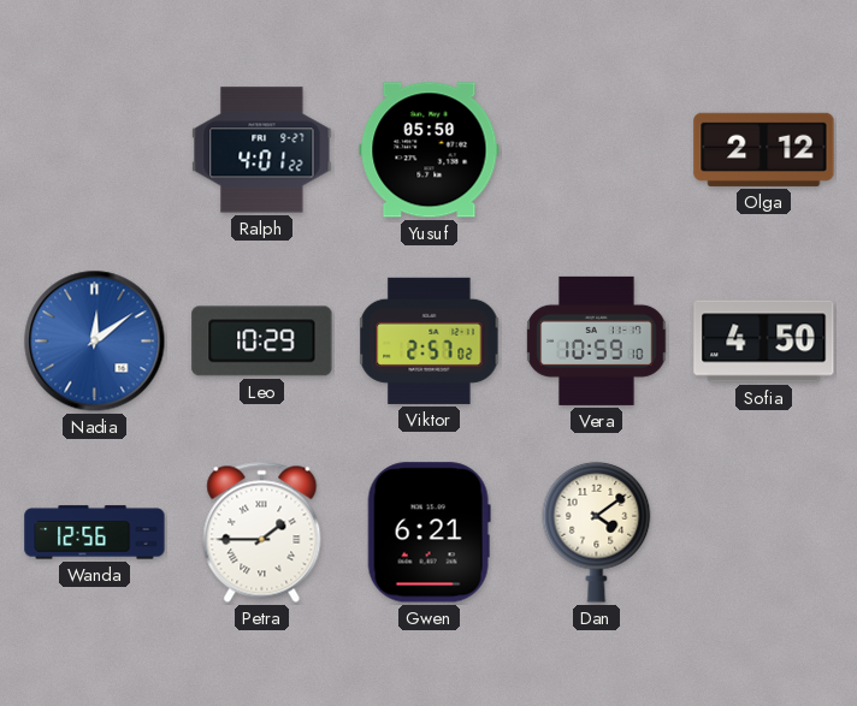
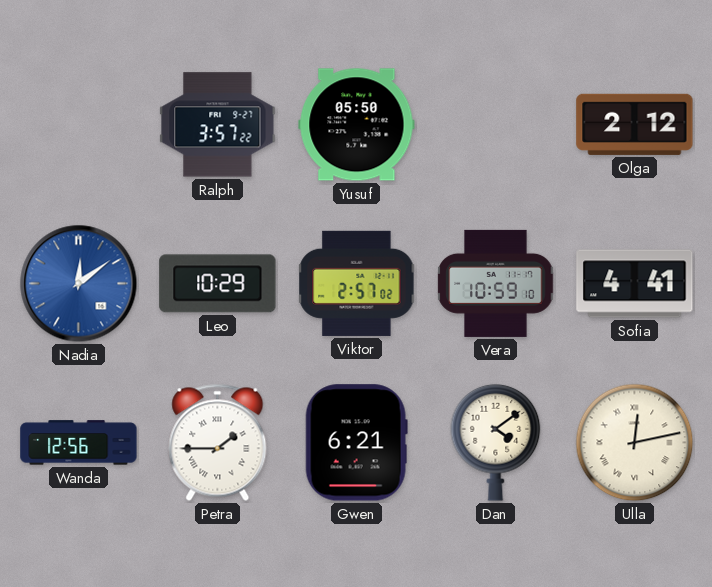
Ralph: 4:01 -> 3:57
Sofia: 4:50 -> 4:41
Ulla: none -> 12:13
